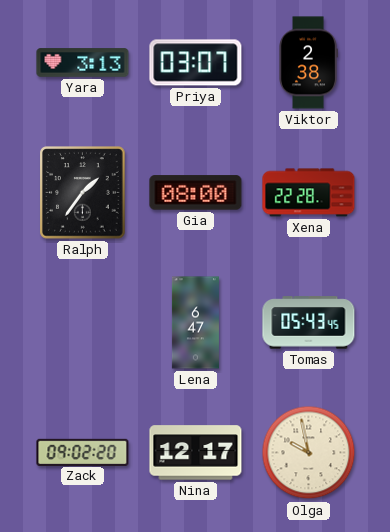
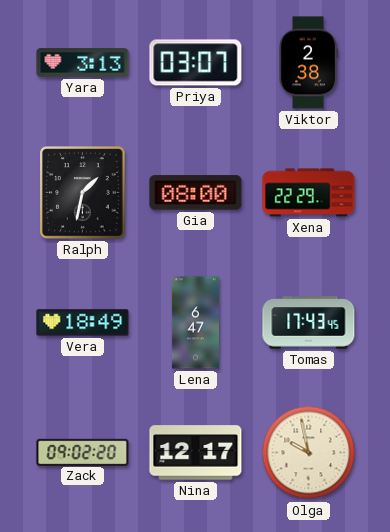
Ralph: 1:36 -> 1:32
Xena: 22:28 -> 22:29
Vera: none -> 18:49
Tomas: 05:43 -> 17:43
